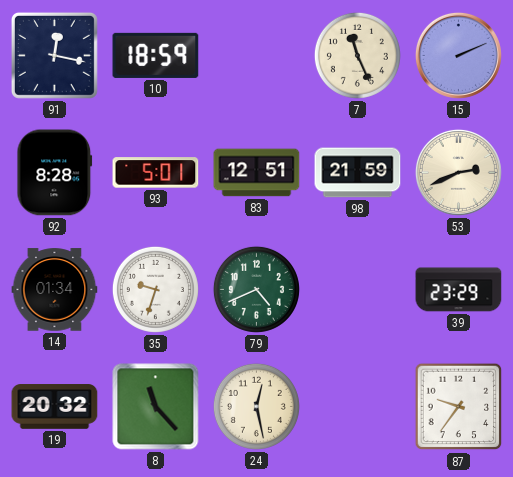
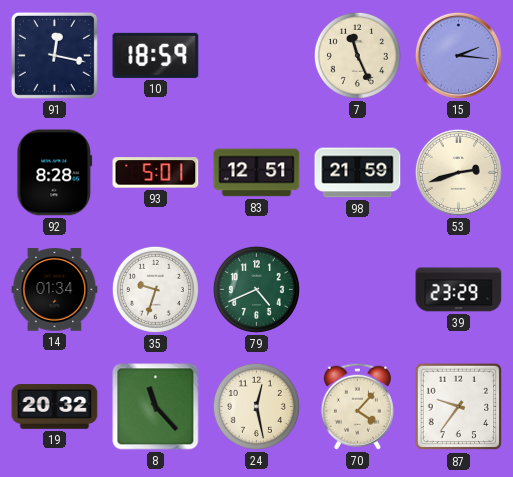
15: 2:11 -> 2:16
53: 2:41 -> 2:42
70: none -> 4:07
